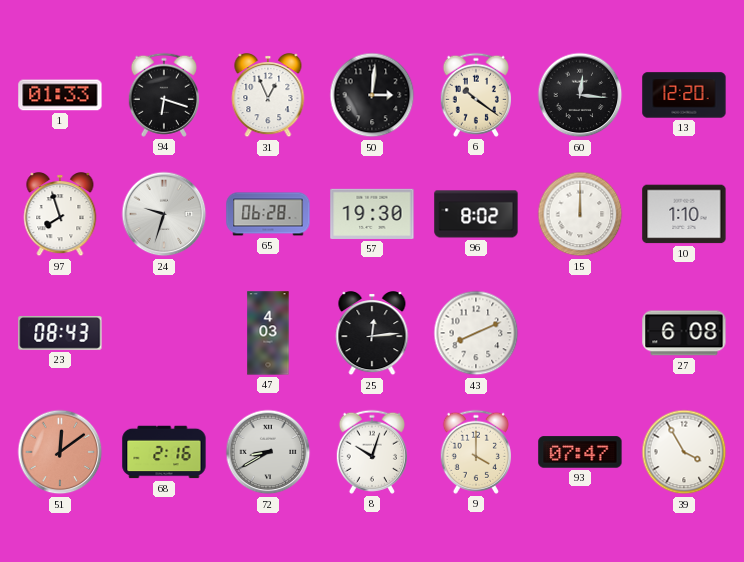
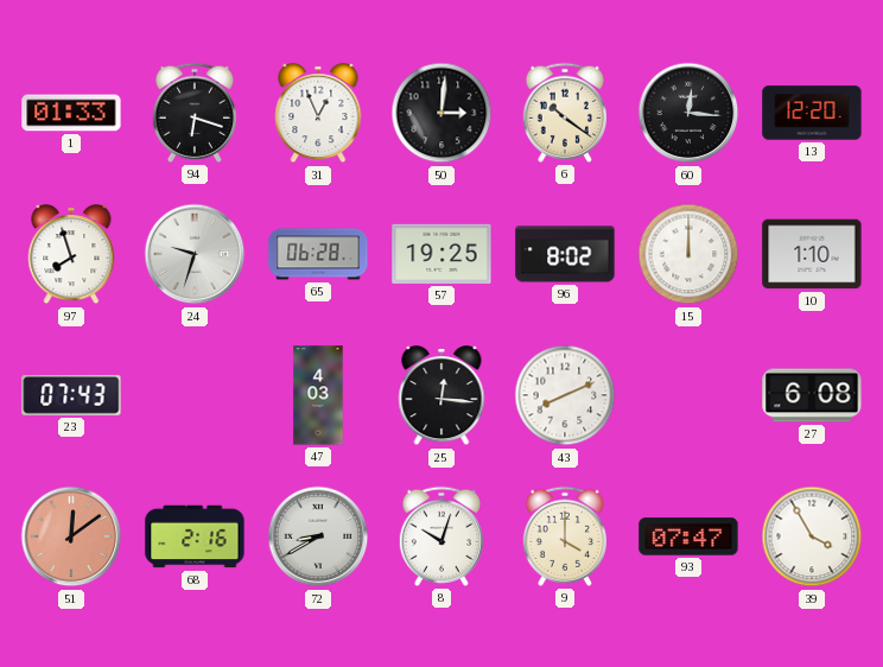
57: 19:30 -> 19:25
23: 08:43 -> 07:43
25: 12:14 -> 12:16
